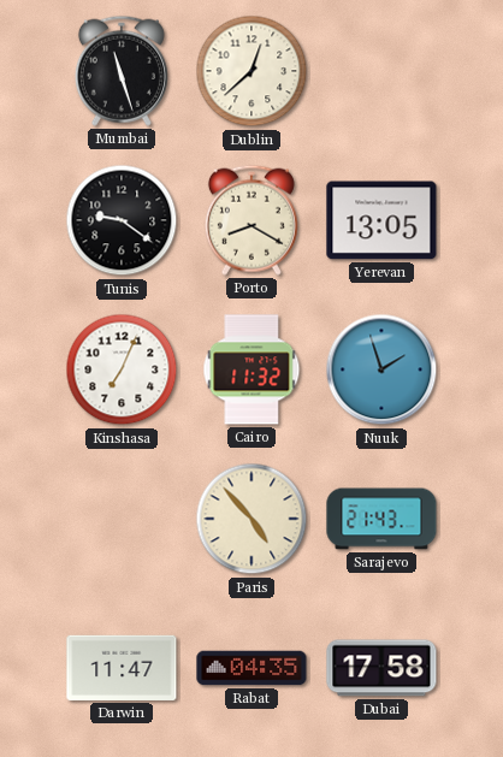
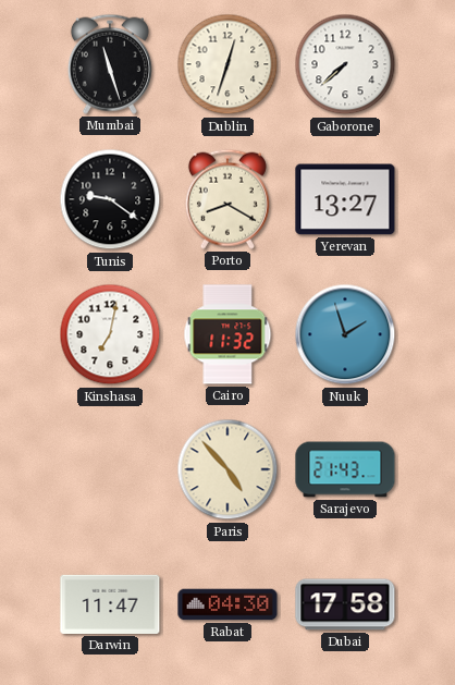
Dublin: 12:38 -> 12:33
Gaborone: none -> 7:38
Yerevan: 13:05 -> 13:27
Kinshasa: 7:04 -> 7:02
Rabat: 04:35 -> 04:30
